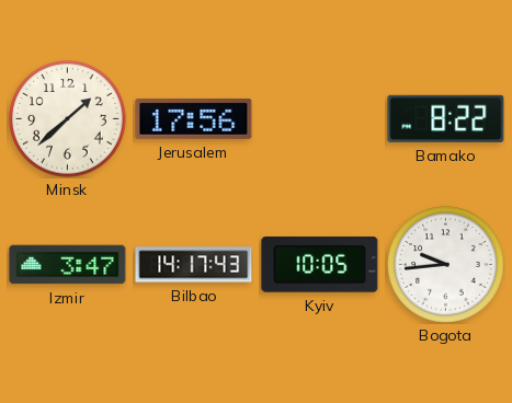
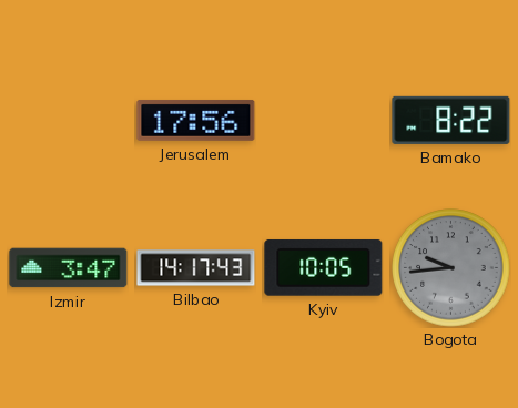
Minsk: 1:38 -> none
Bogota dial: white -> grey
